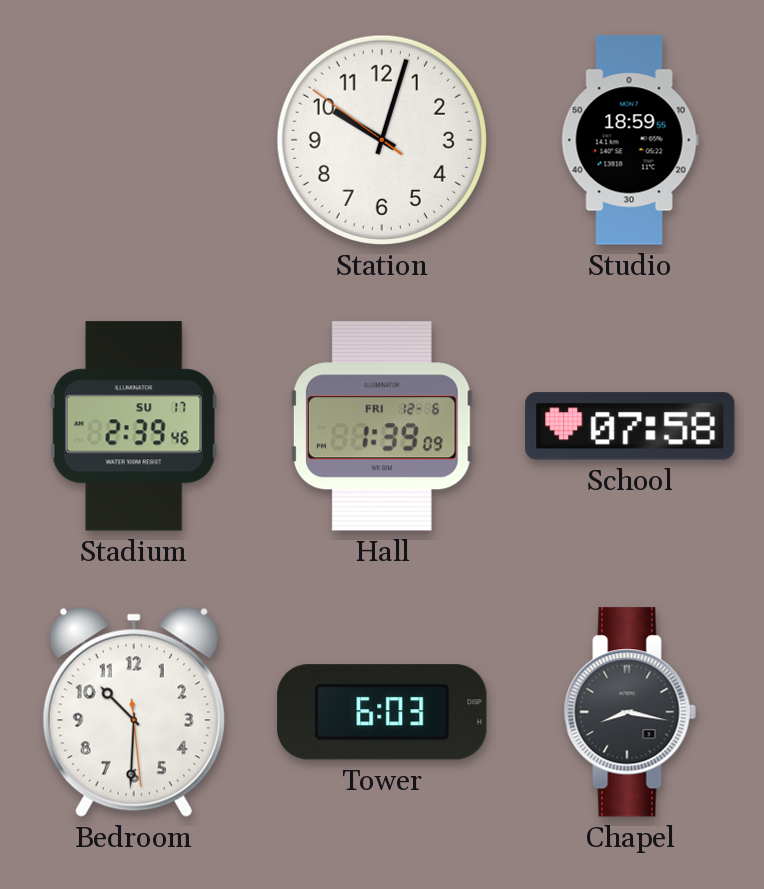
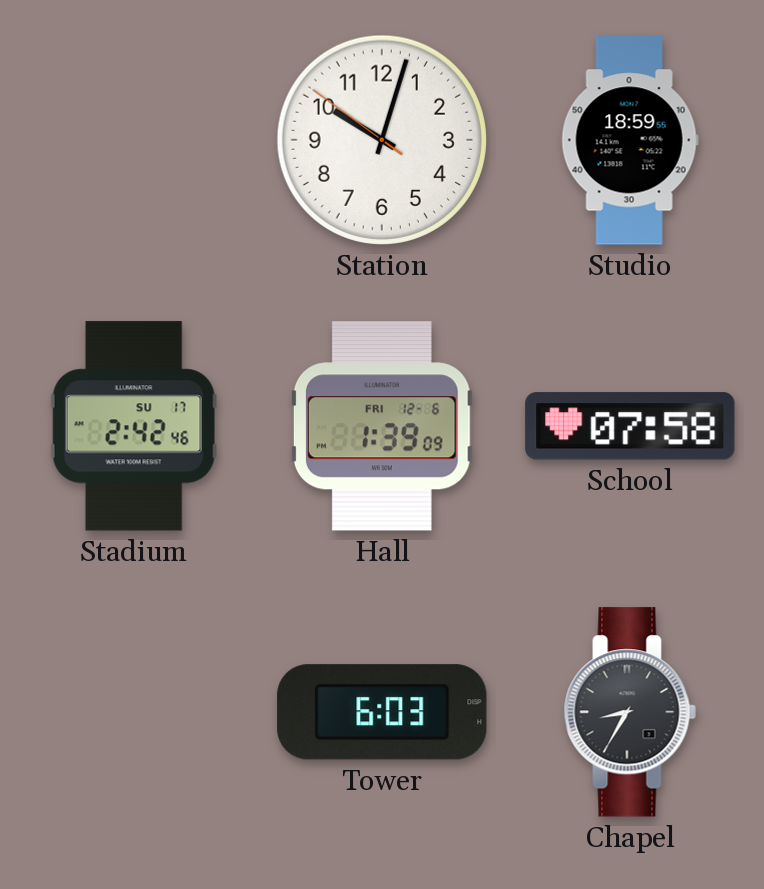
Stadium: 2:39 -> 2:42
Bedroom: 10:30 -> none
Chapel: 8:17 -> 8:35
